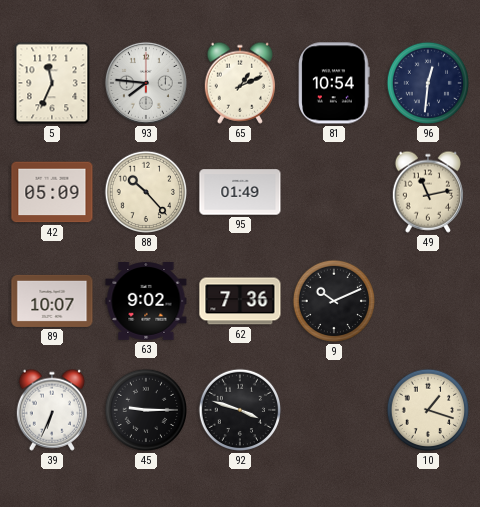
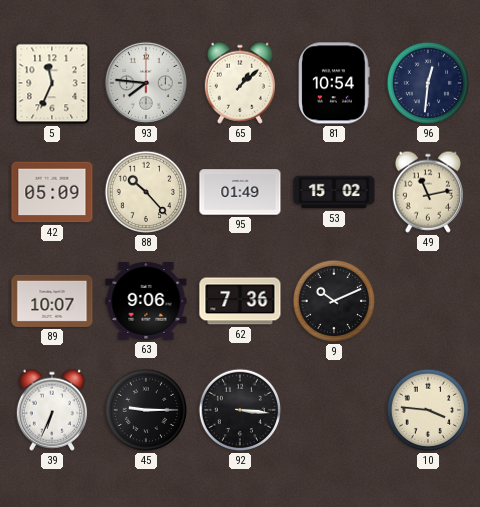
65: 1:11 -> 1:08
53: none -> 15:02
63: 9:02 -> 9:06
92: 3:48 -> 3:16
10: 1:18 -> 3:46
